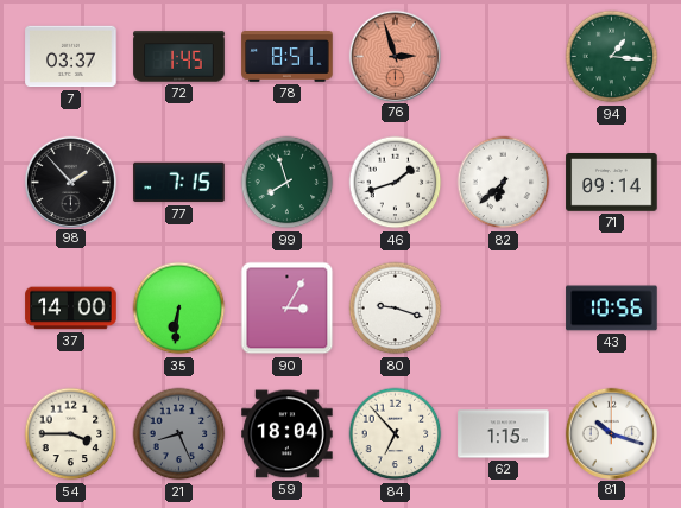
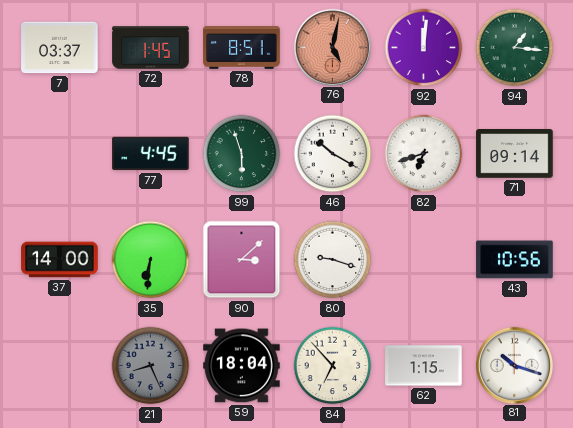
76: 2:57 -> 5:02
92: none -> 12:01
98: 1:53 -> none
77: 7:15 -> 4:45
99: 7:57 -> 5:57
46: 1:42 -> 10:20
82: 6:38 -> 6:42
90: 3:05 -> 3:08
54: 3:45 -> none
